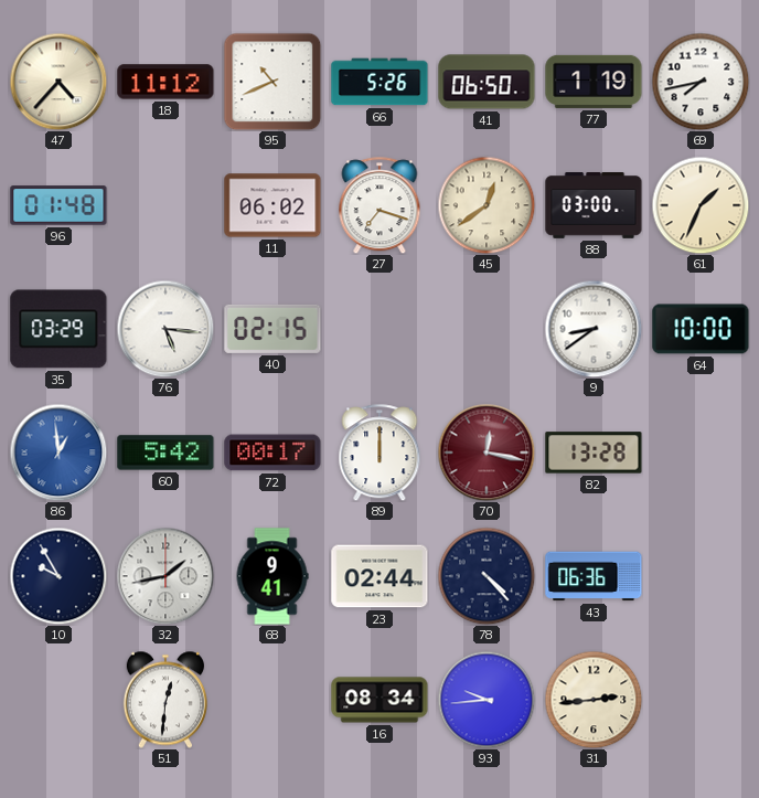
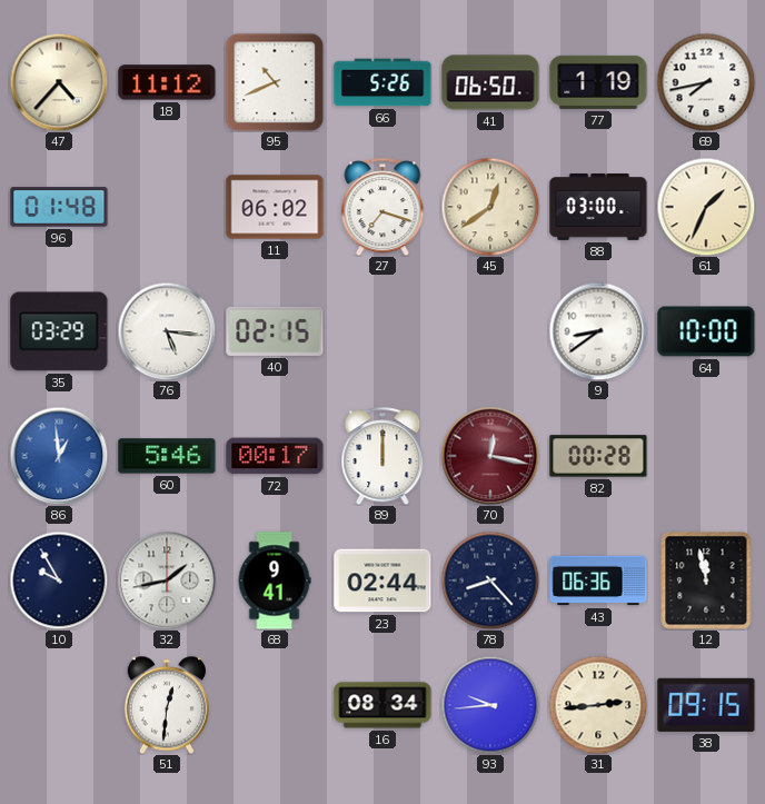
60: 5:42 -> 5:46
82: 13:28 -> 00:28
78: 4:23 -> 8:23
12: none -> 11:58
38: none -> 09:15
